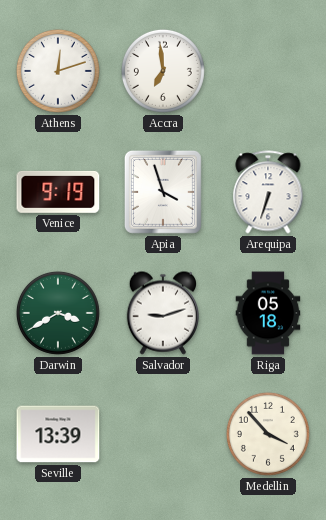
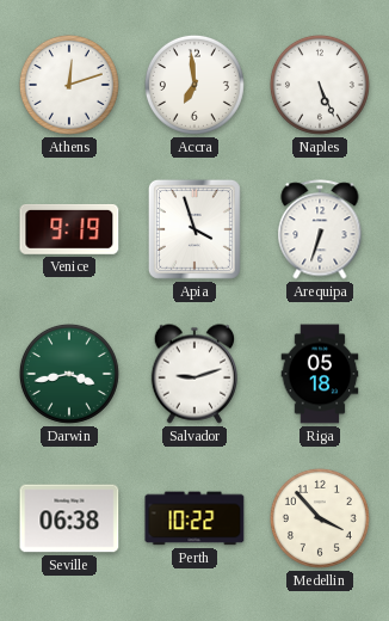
Naples: none -> 5:26
Darwin: 3:40 -> 3:43
Seville: 13:39 -> 06:38
Perth: none -> 10:22
